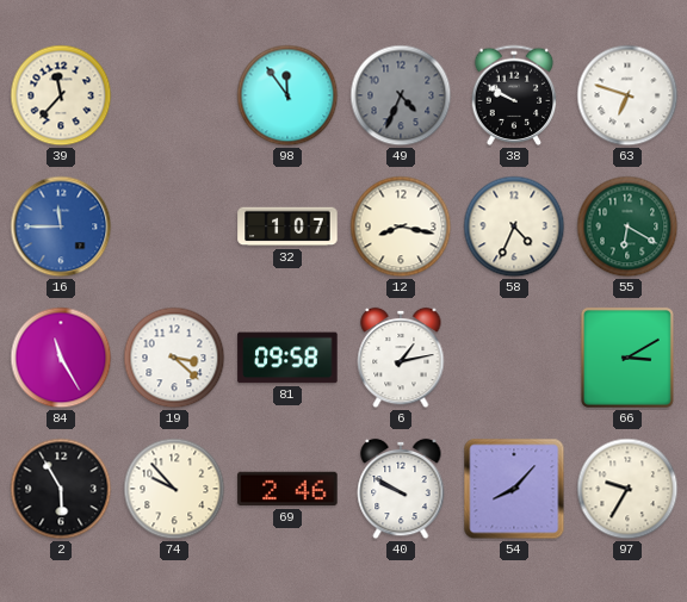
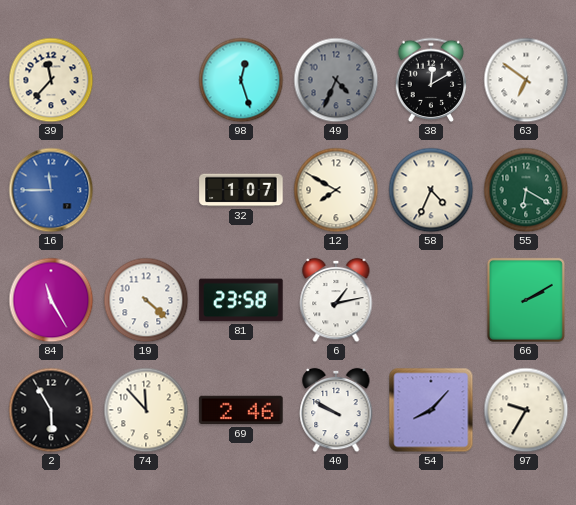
98: 11:54 -> 12:27
38: 9:50 -> 12:10
63: 6:48 -> 6:51
12: 8:17 -> 7:50
19: 3:22 -> 4:22
81: 09:58 -> 23:58
66: 3:10 -> 2:10
74: 9:53 -> 11:53
